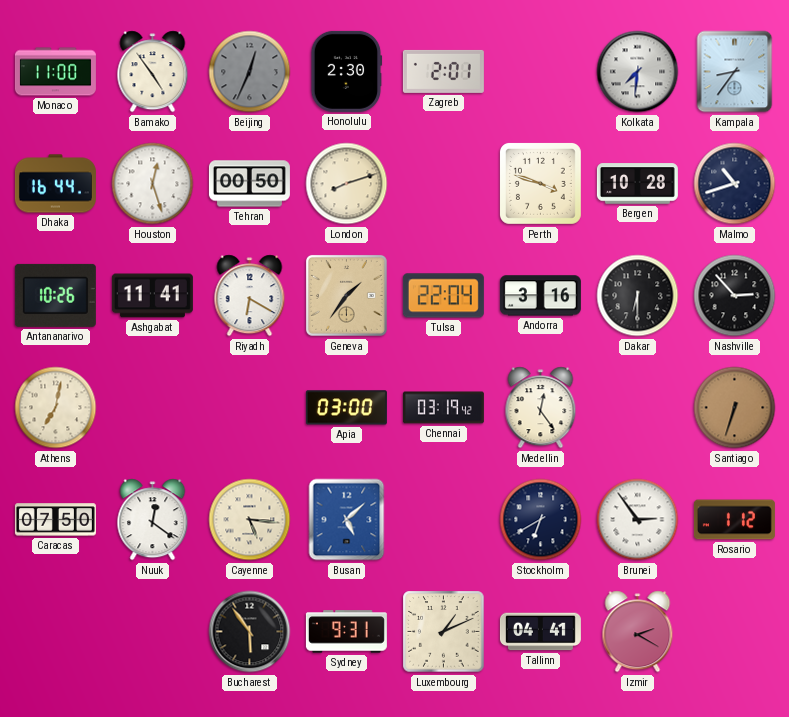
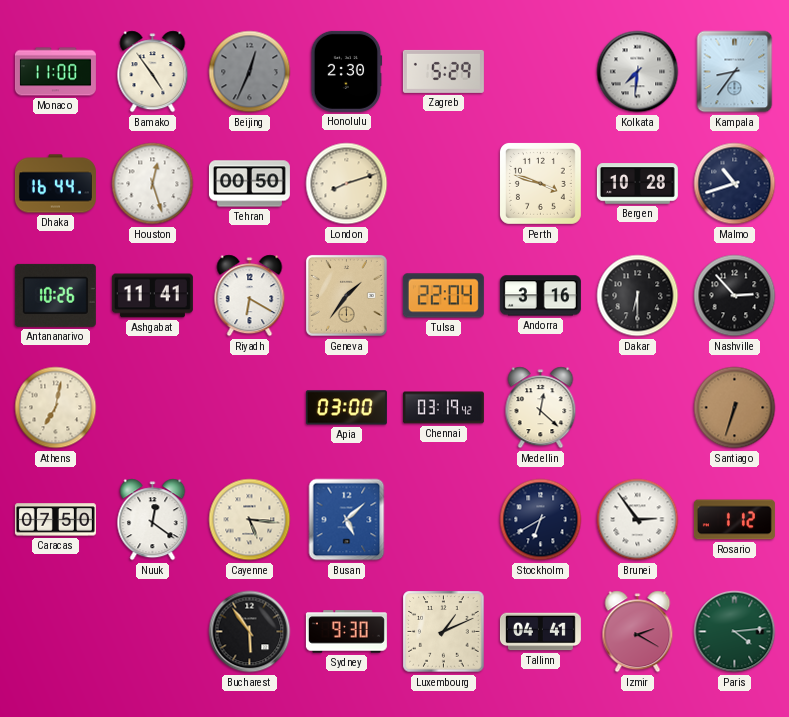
Zagreb: 2:01 -> 5:29
Medellin: 12:24 -> 12:22
Sydney: 9:31 -> 9:30
Paris: none -> 4:14
